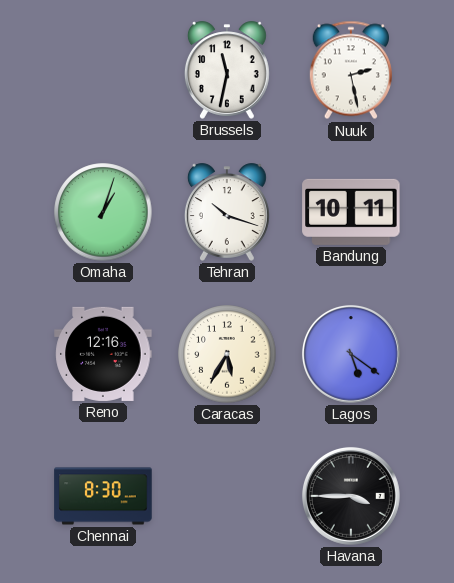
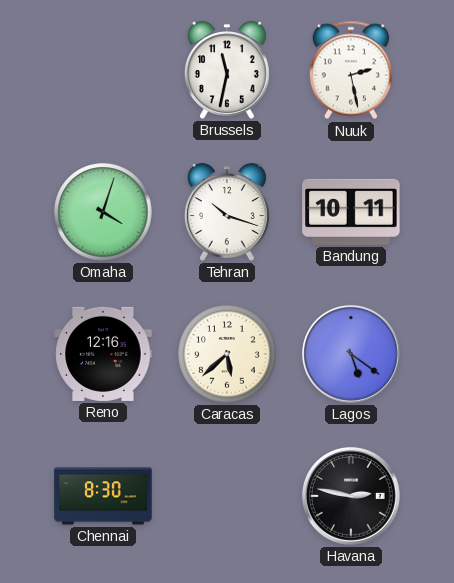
Omaha: 1:03 -> 4:03
Caracas: 5:35 -> 5:38
Havana: 3:45 -> 2:47
